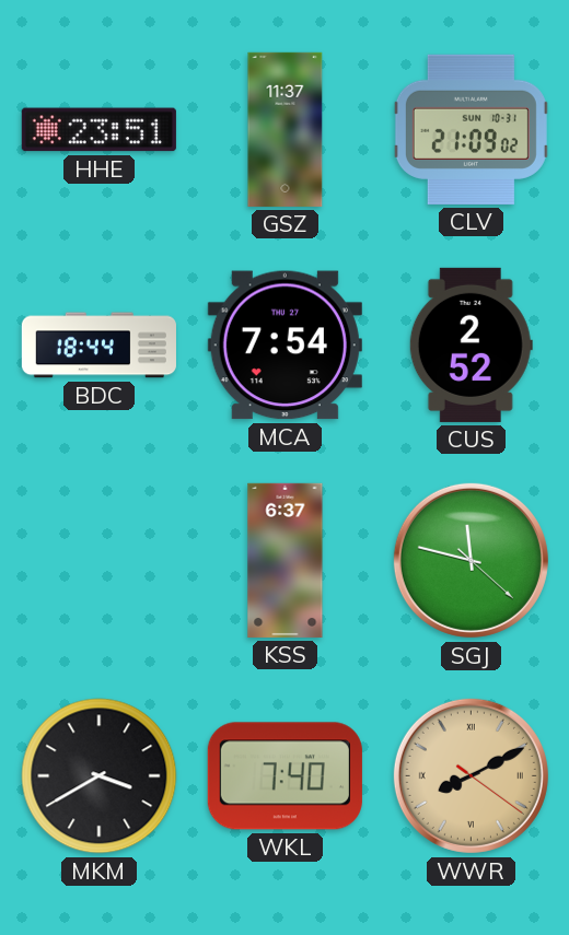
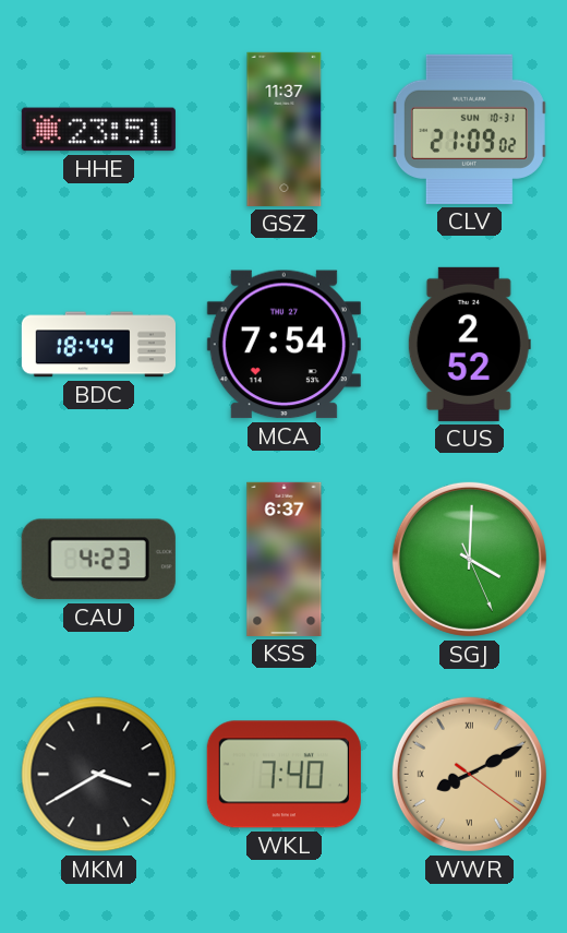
CAU: none -> 4:23
SGJ: 11:47 -> 4:00
